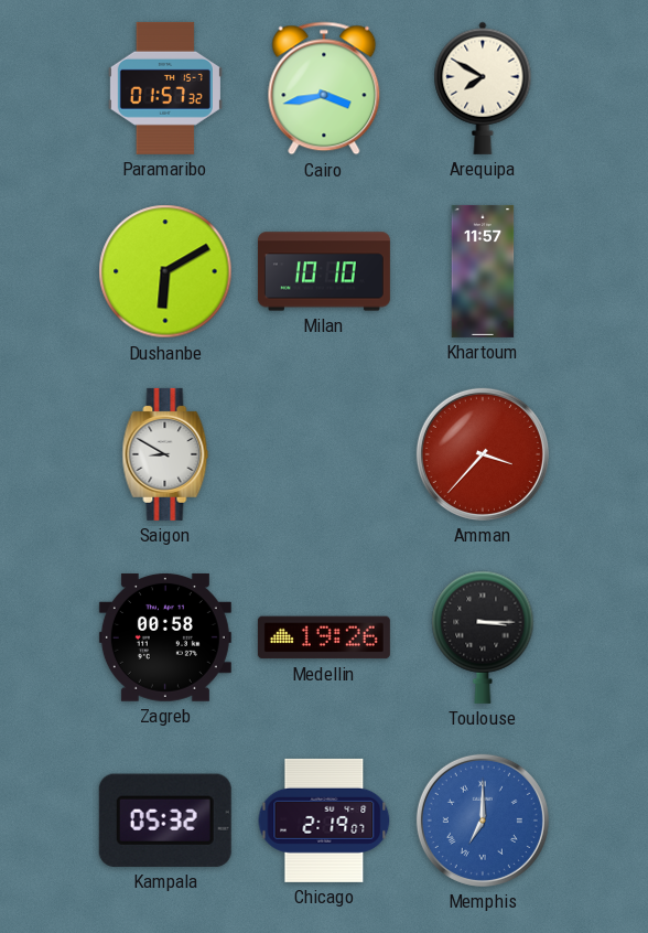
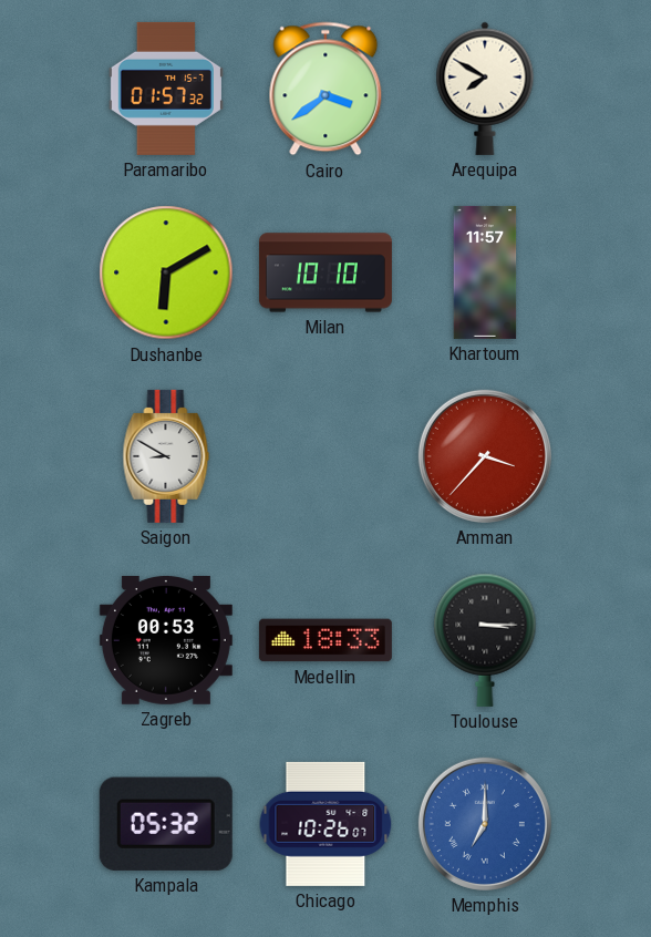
Cairo: 3:43 -> 3:39
Zagreb: 00:58 -> 00:53
Medellin: 19:26 -> 18:33
Chicago: 2:19 -> 10:26
